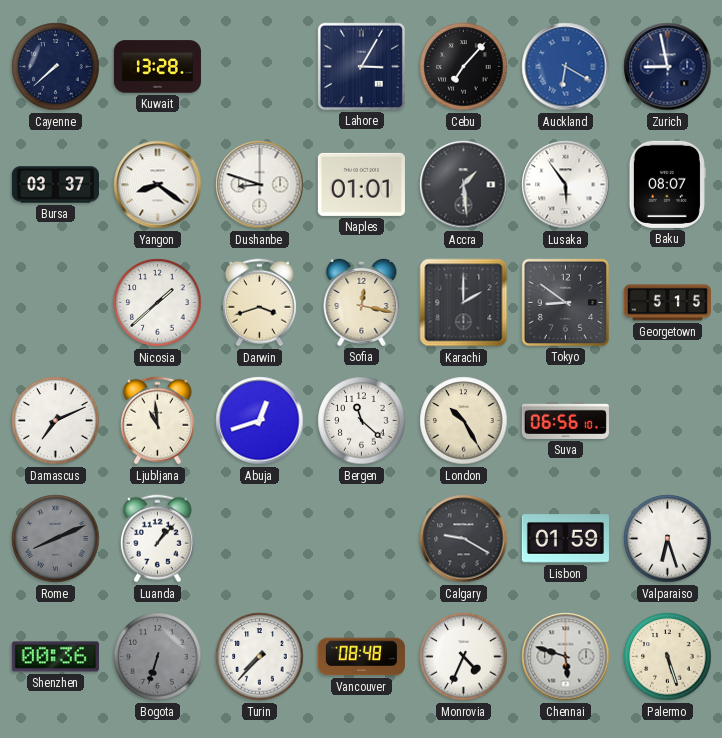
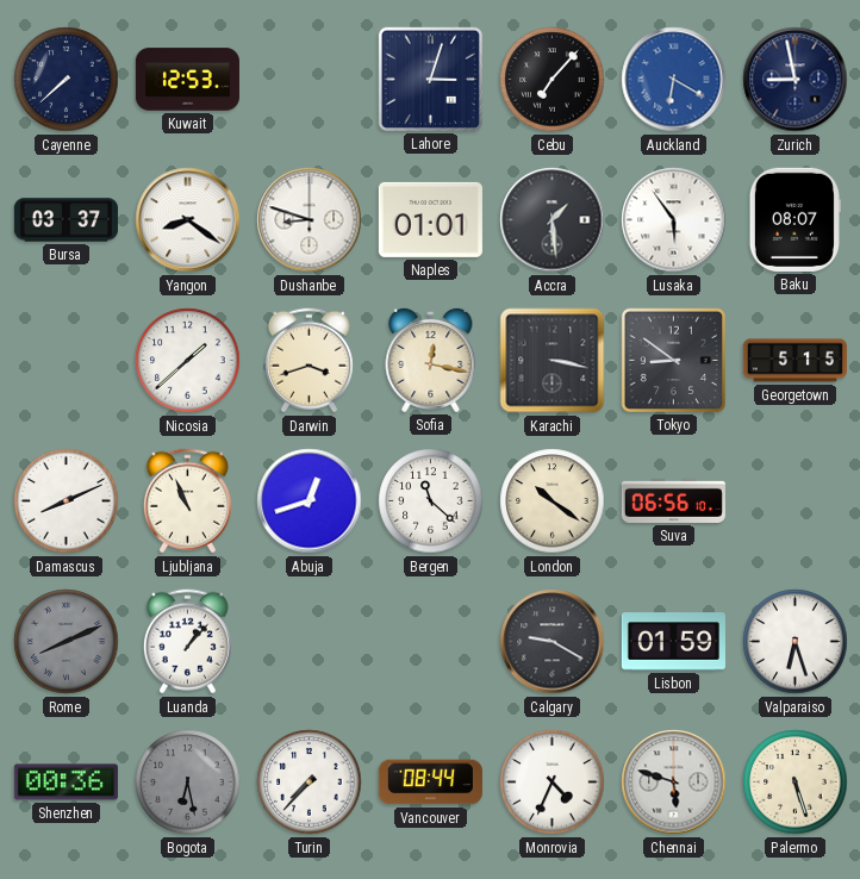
Kuwait: 13:28 -> 12:53
Lahore: 3:05 -> 3:03
Karachi: 2:00 -> 3:17
Damascus: 7:11 -> 8:11
Ljubljana: 10:59 -> 10:56
London: 10:25 -> 10:21
Bogota: 6:33 -> 6:28
Vancouver: 08:48 -> 08:44
